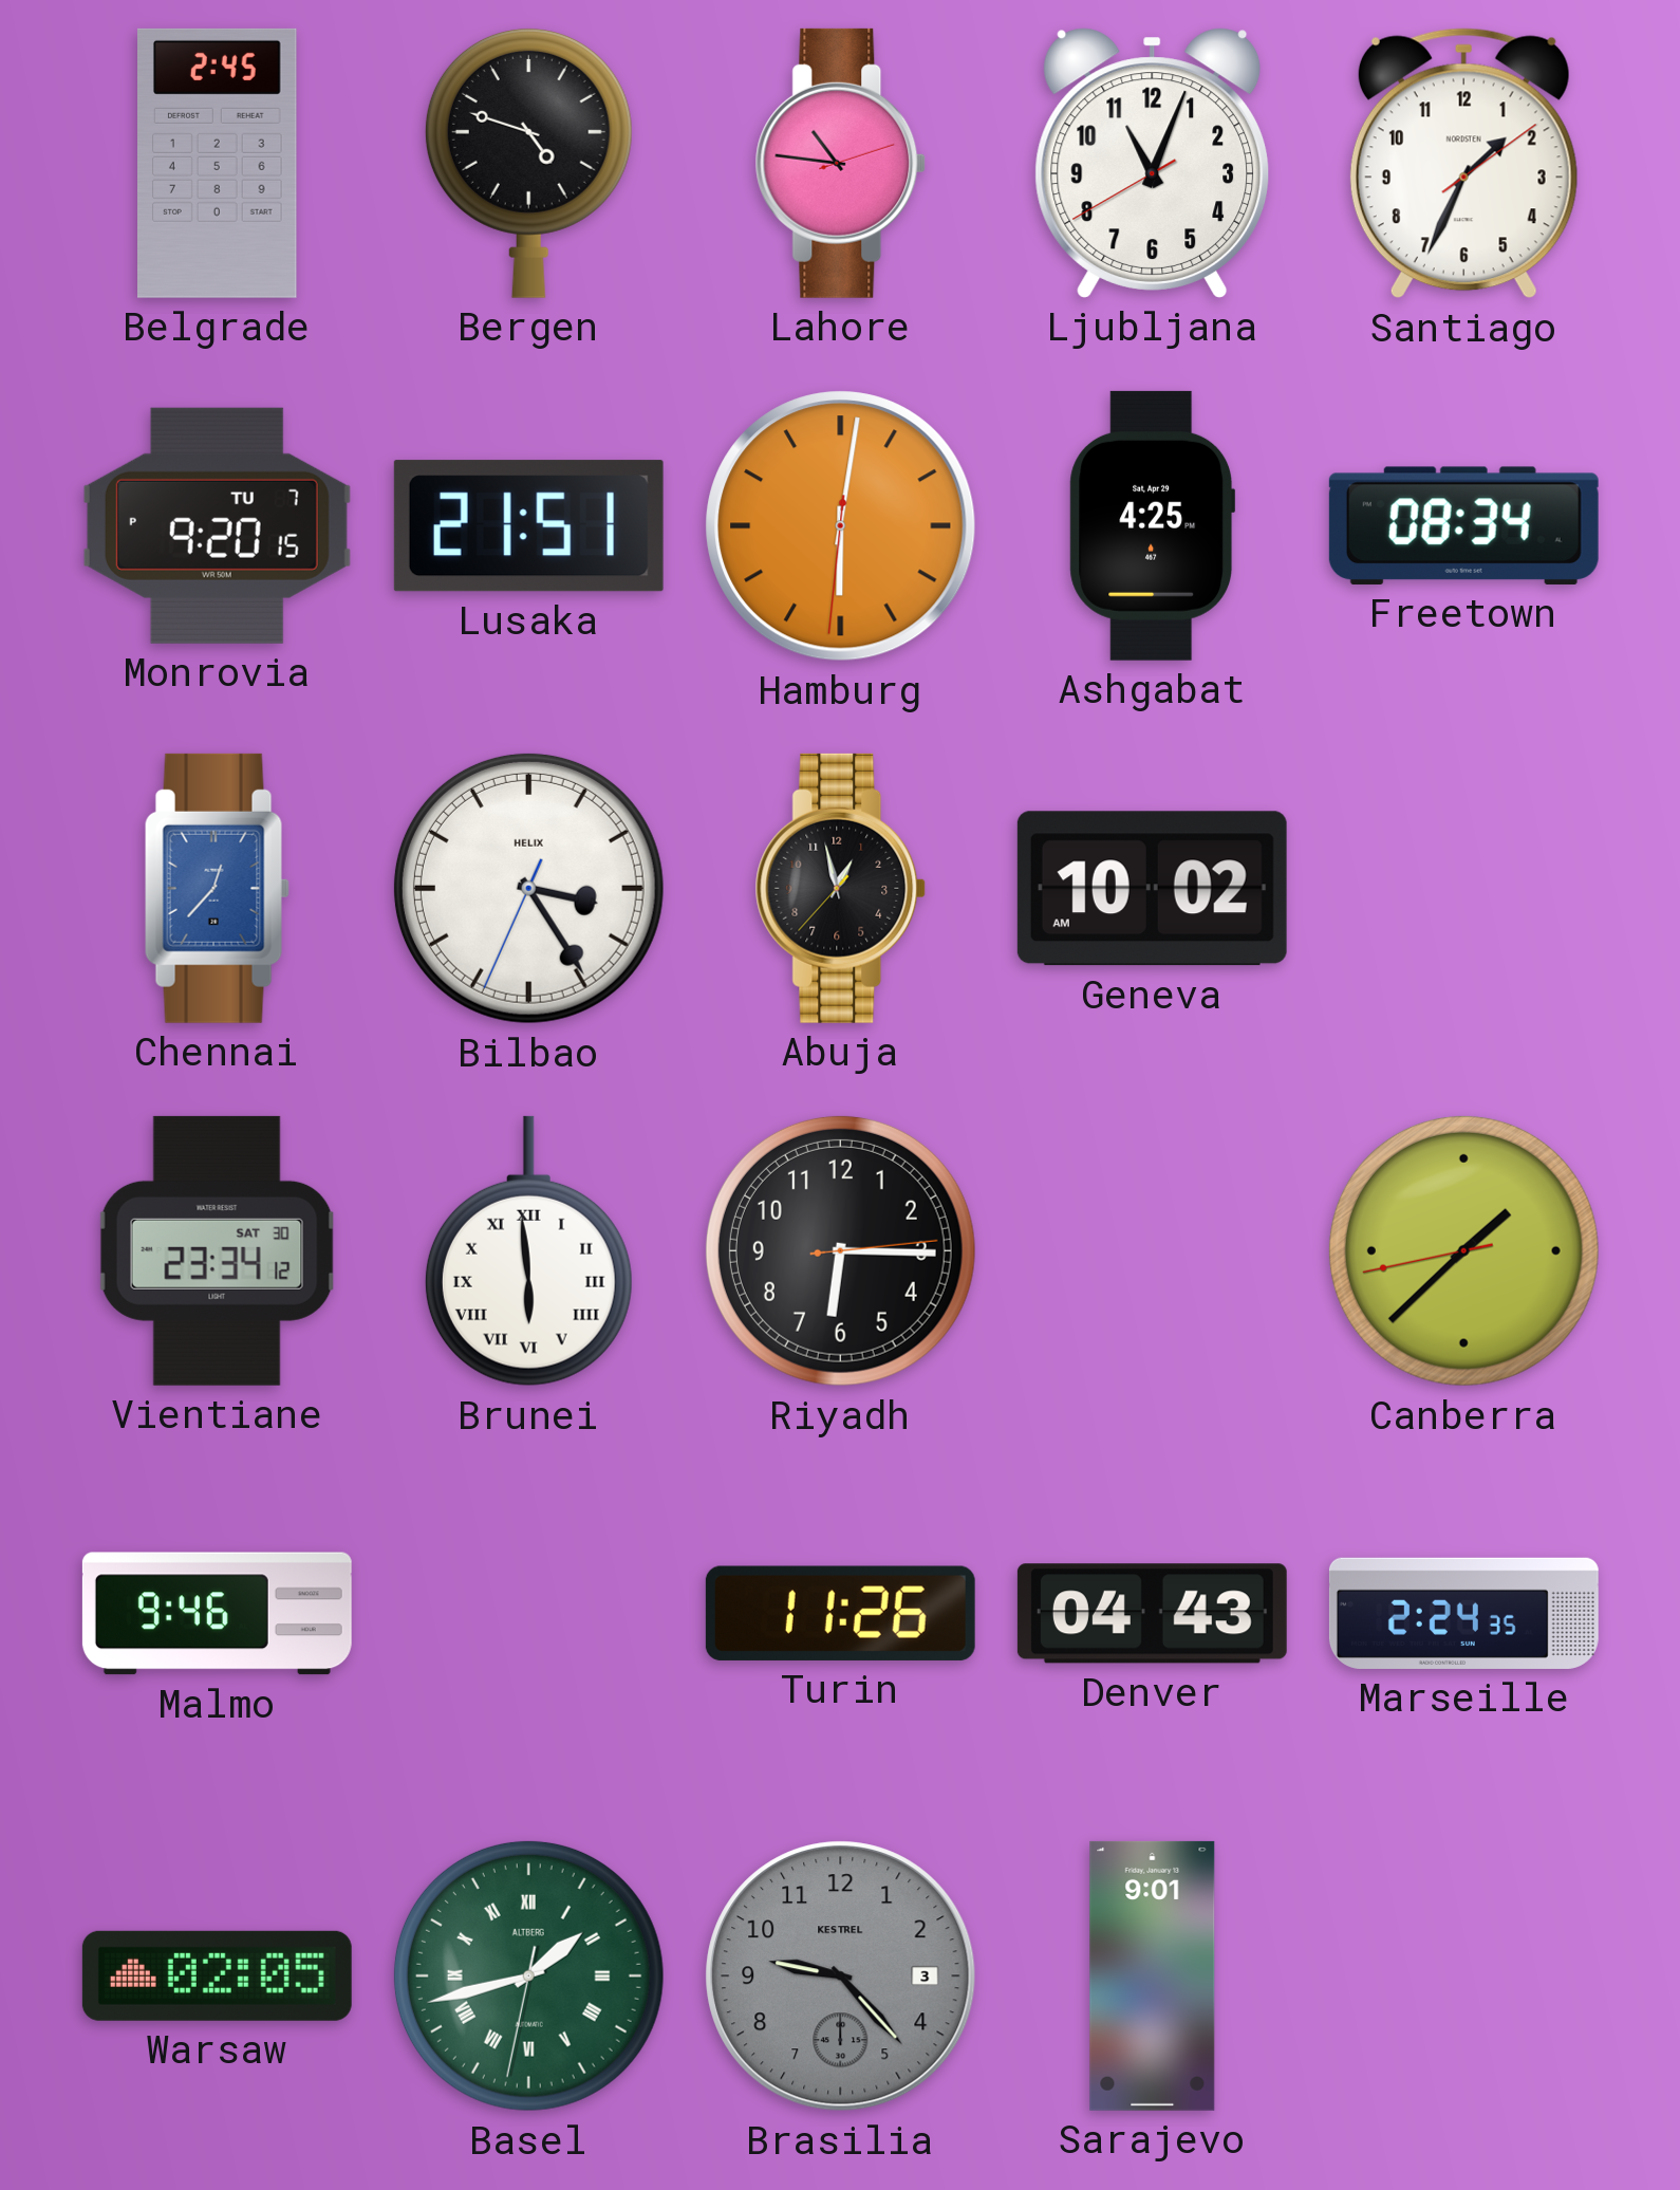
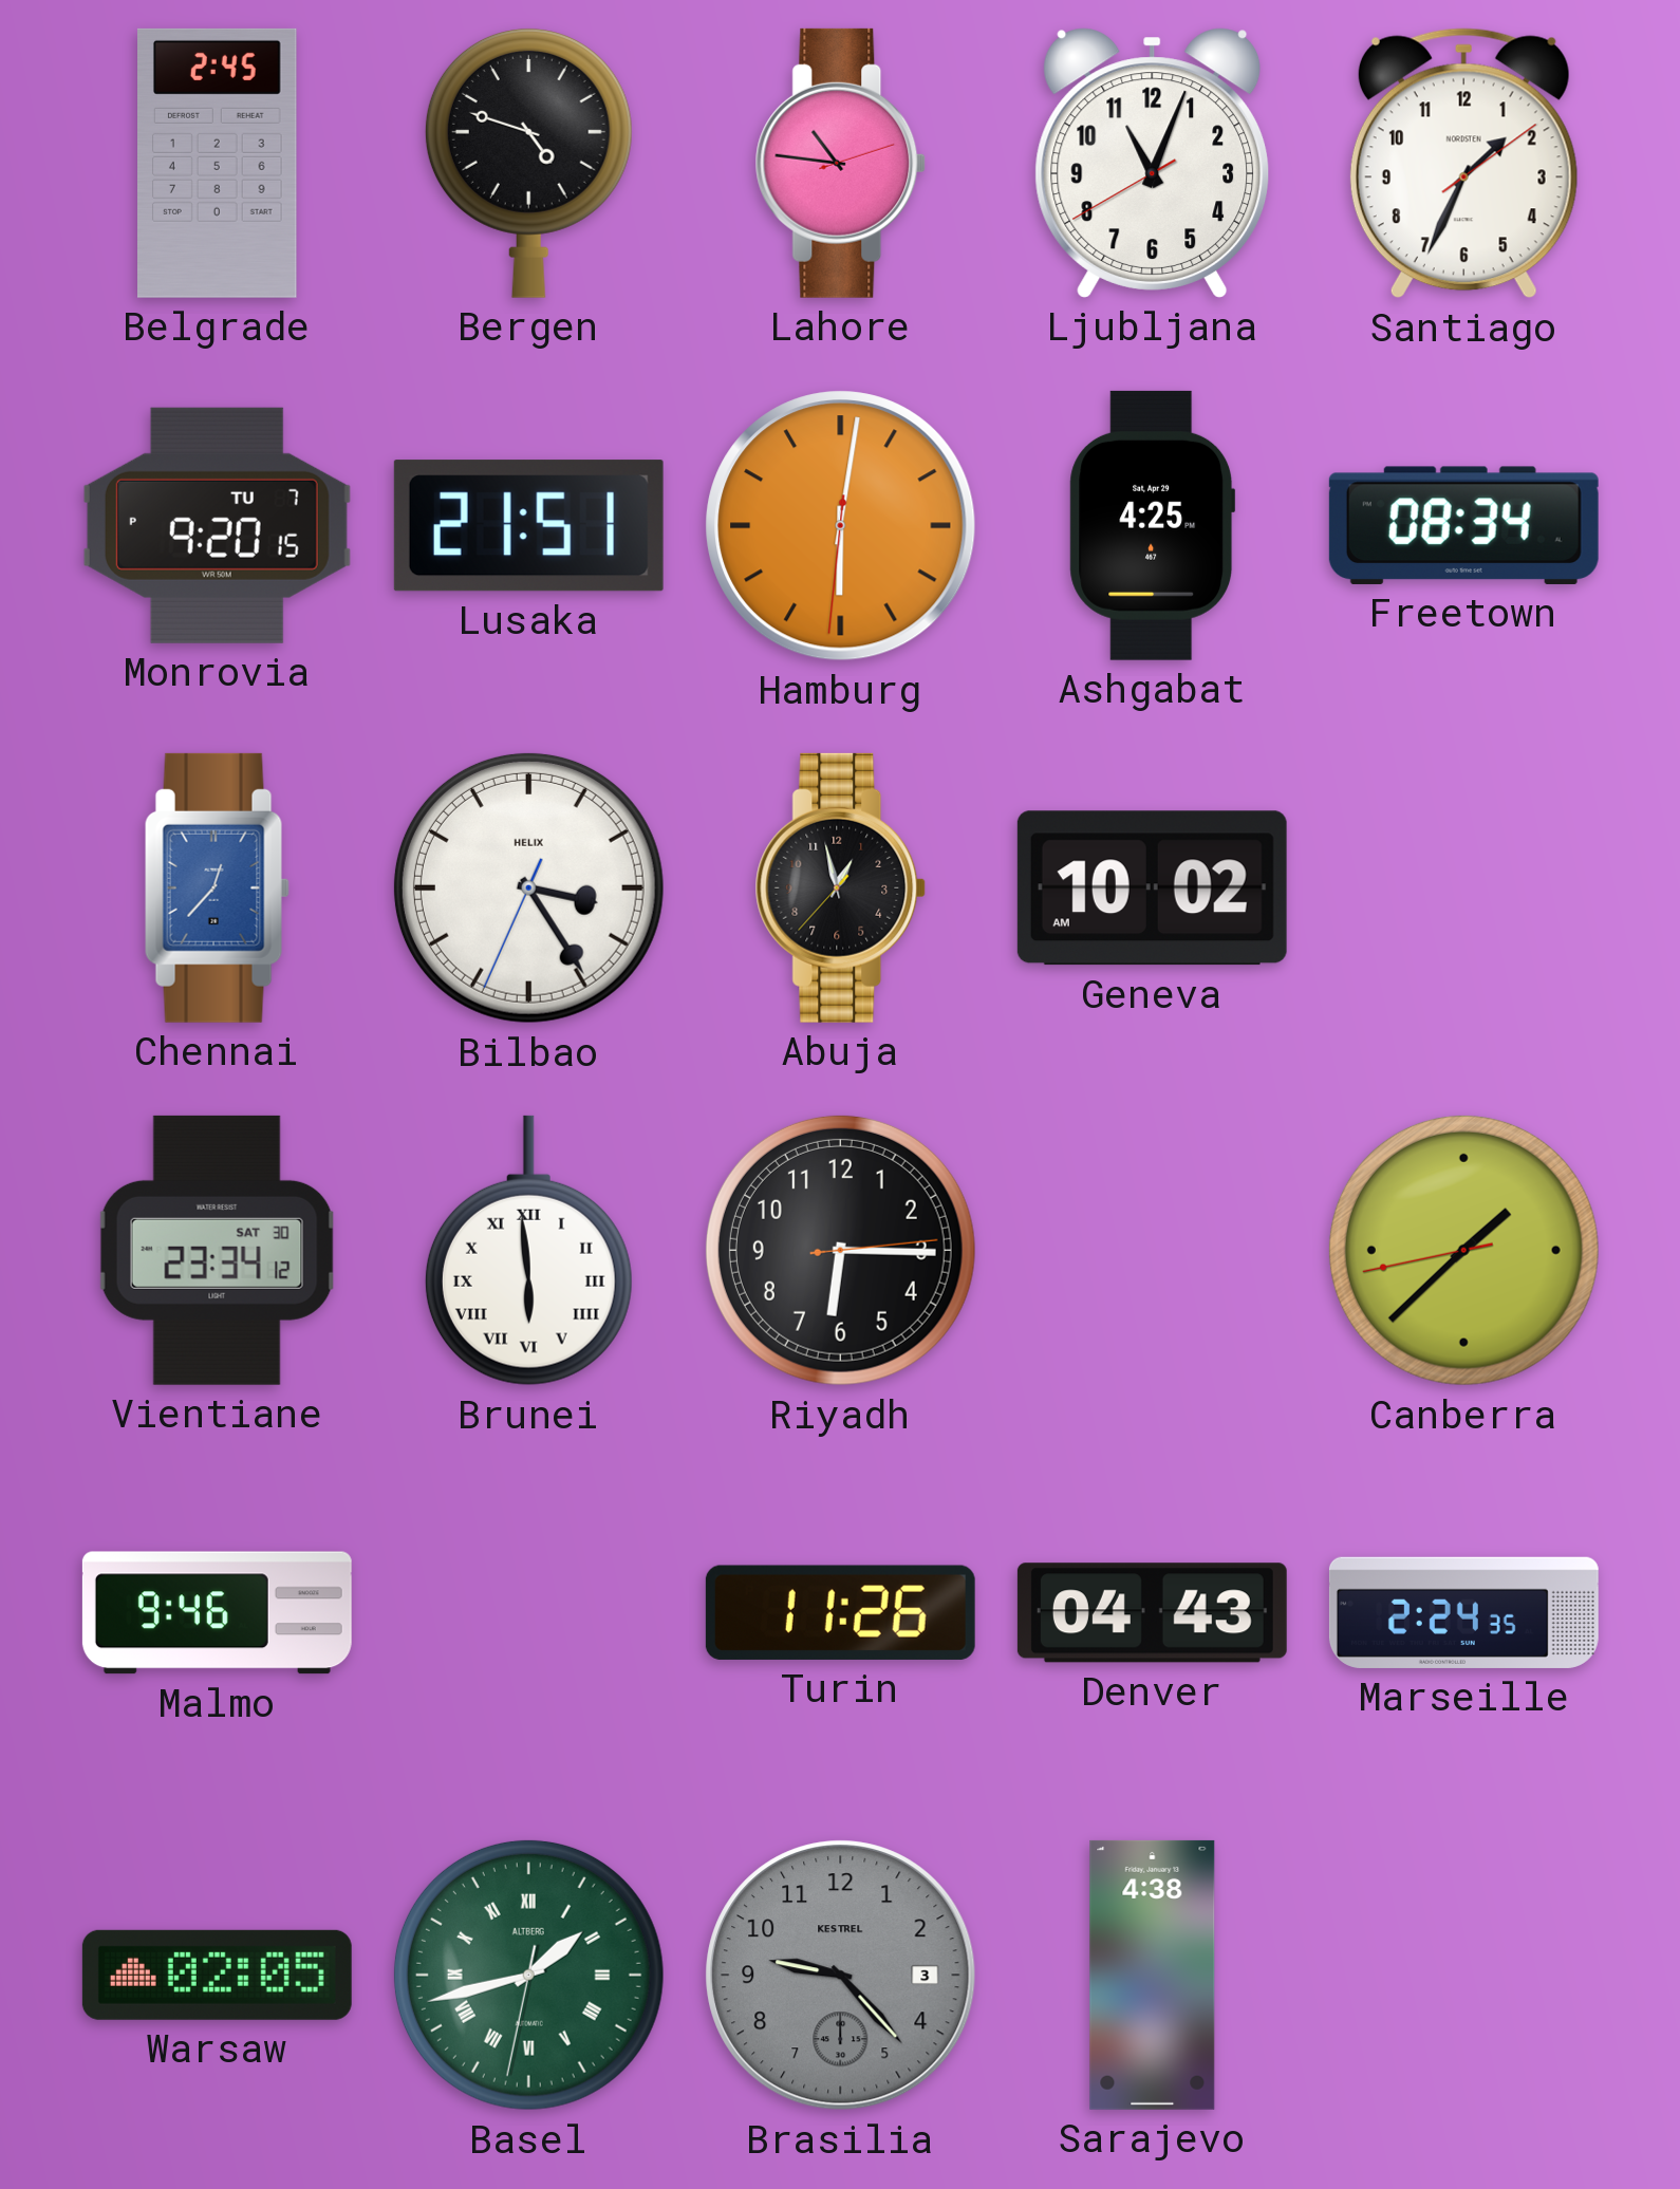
Sarajevo: 9:01 -> 4:38
